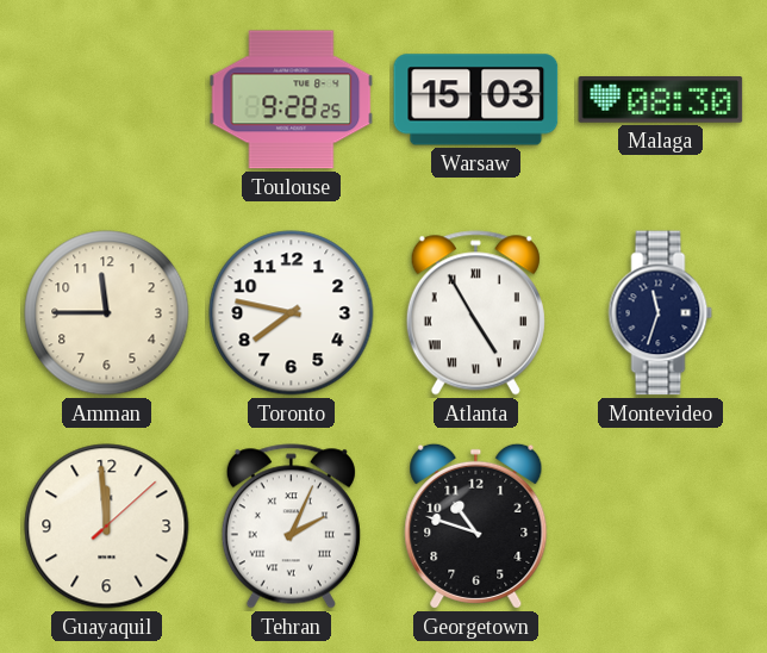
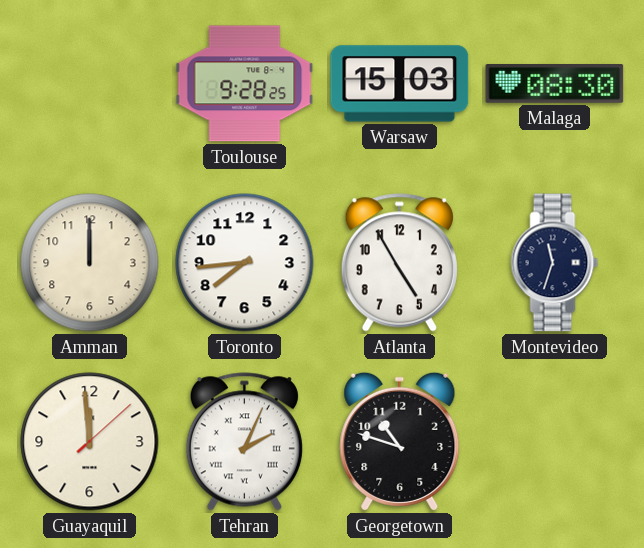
Amman: 11:45 -> 12:00
Toronto: 7:47 -> 7:44
Atlanta numerals: Roman -> Arabic
